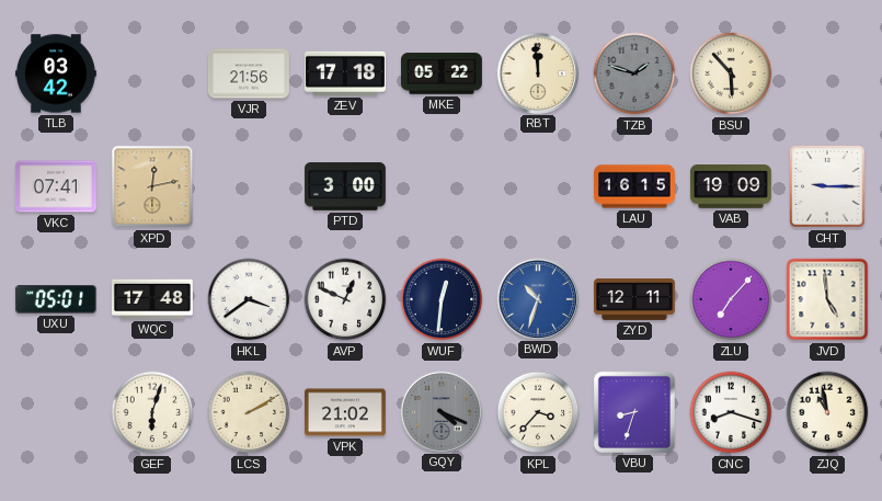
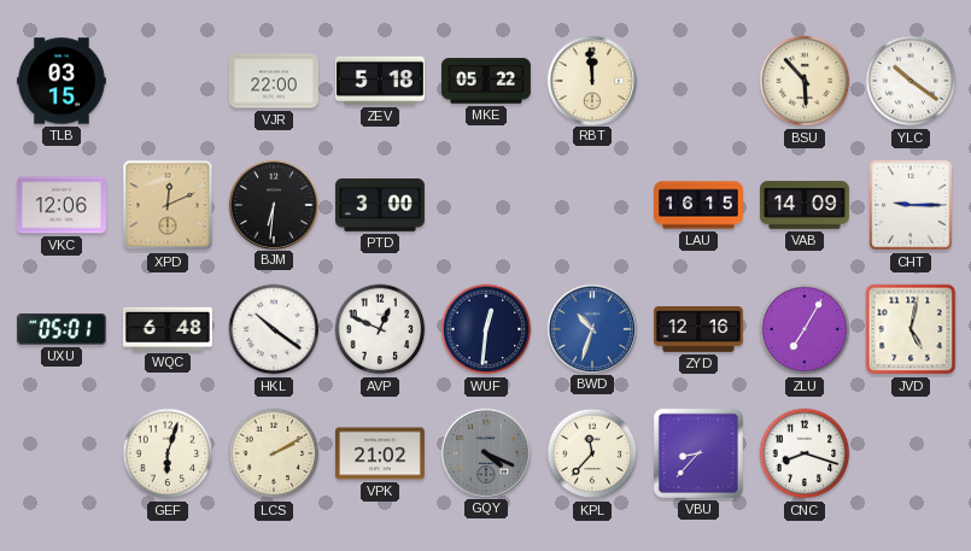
TLB: 03:42 -> 03:15
VJR: 21:56 -> 22:00
ZEV: 17:18 -> 5:18
TZB: 1:48 -> none
YLC: none -> 10:21
VKC: 07:41 -> 12:06
XPD: 12:13 -> 12:11
BJM: none -> 6:31
VAB: 19:09 -> 14:09
WQC: 17:48 -> 6:48
HKL: 3:39 -> 10:21
ZYD: 12:11 -> 12:16
ZLU: 7:07 -> 7:05
JVD: 4:59 -> 5:02
KPL: 3:37 -> 11:37
VBU: 8:33 -> 8:37
ZJQ: 10:58 -> none
